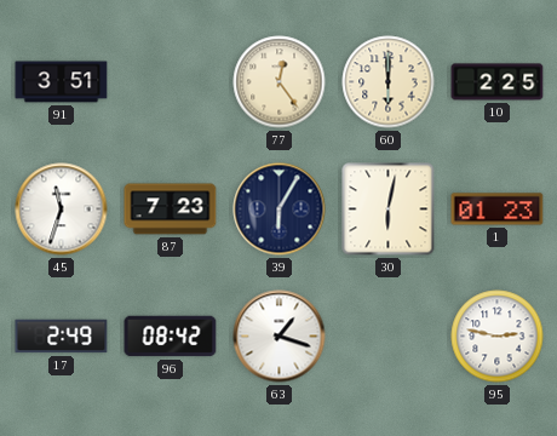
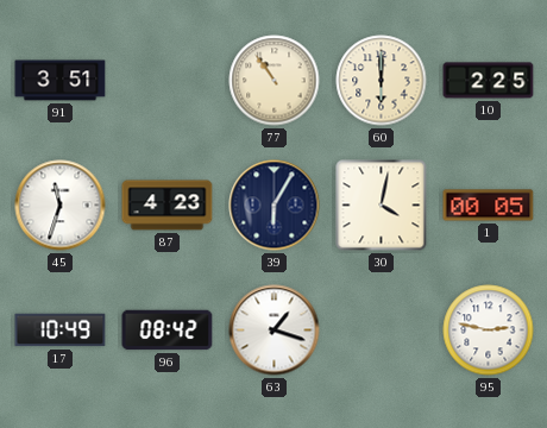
77: 12:24 -> 10:54
87: 7:23 -> 4:23
30: 6:02 -> 4:02
1: 01:23 -> 00:05
17: 2:49 -> 10:49
